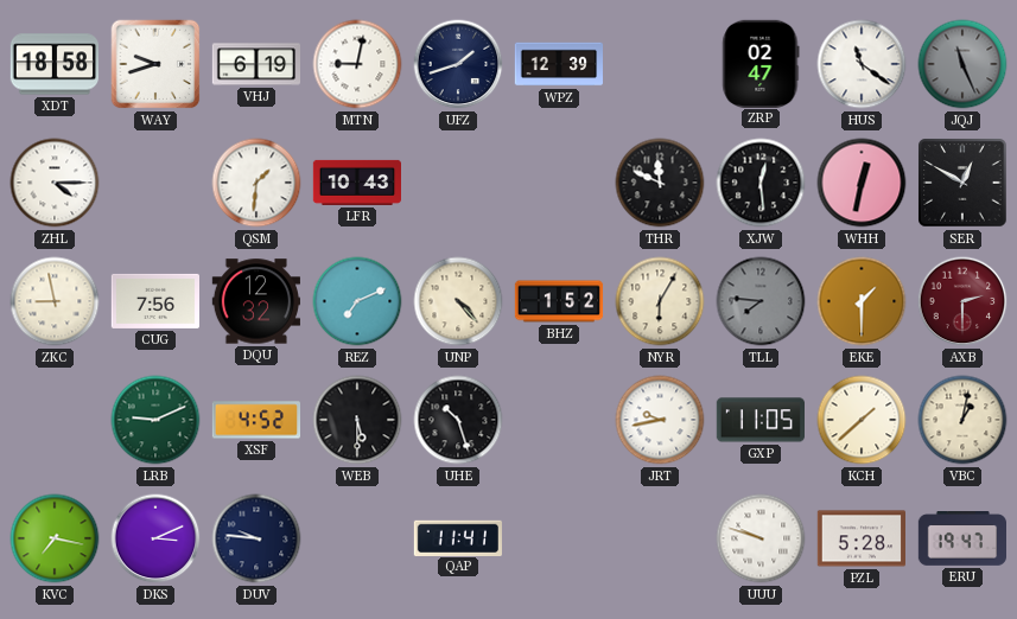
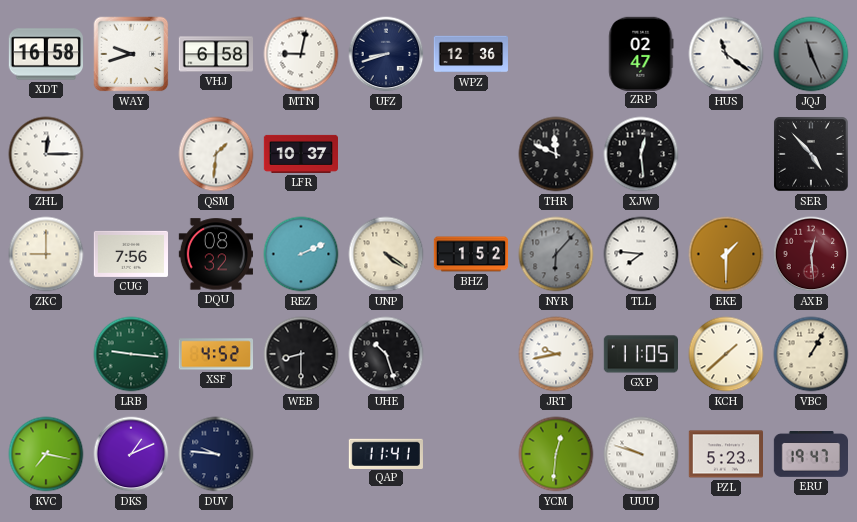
XDT: 18:58 -> 16:58
VHJ: 6:19 -> 6:58
UFZ: 1:42 -> 8:42
WPZ: 12:39 -> 12:36
ZHL: 4:15 -> 12:15
LFR: 10:43 -> 10:37
WHH: 12:32 -> none
SER: 12:50 -> 4:53
ZKC: 8:58 -> 9:00
DQU: 12:32 -> 08:32
REZ: 7:11 -> 2:11
UNP: 4:23 -> 4:21
NYR: 6:05 -> 6:07
NYR dial: cream -> grey
TLL dial: grey -> white
AXB: 2:30 -> 12:29
LRB: 9:11 -> 9:16
WEB: 5:30 -> 8:30
VBC: 1:02 -> 1:05
DKS: 3:11 -> 1:11
YCM: none -> 12:31
PZL: 5:28 -> 5:23
